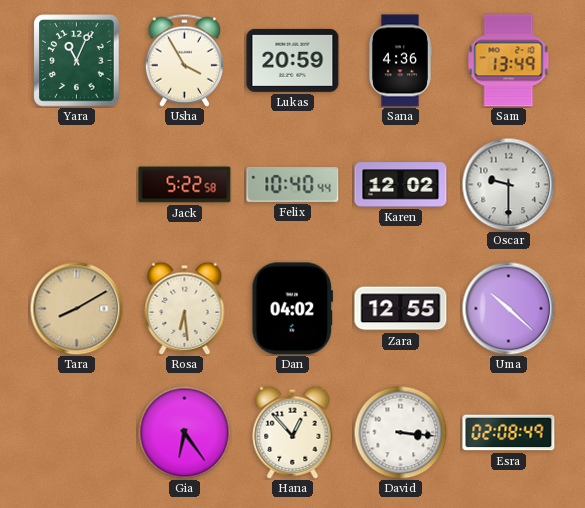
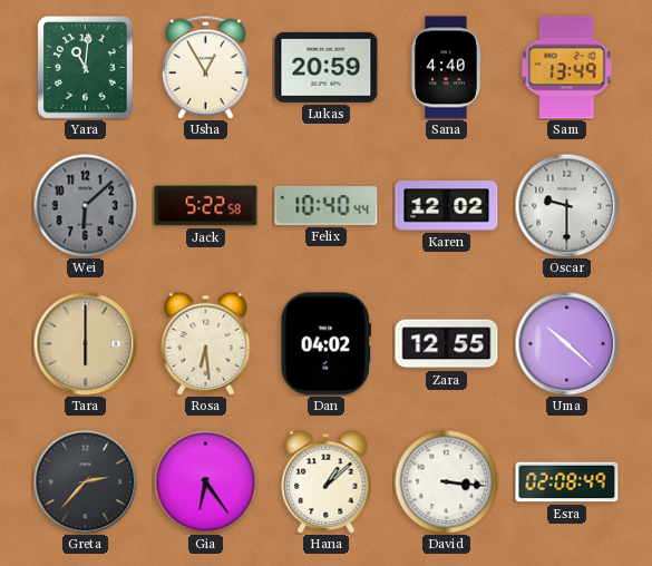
Yara: 11:04 -> 11:01
Usha: 3:55 -> 12:55
Sana: 4:36 -> 4:40
Wei: none -> 6:08
Tara: 8:10 -> 6:00
Greta: none -> 2:37
Hana: 12:53 -> 1:08
